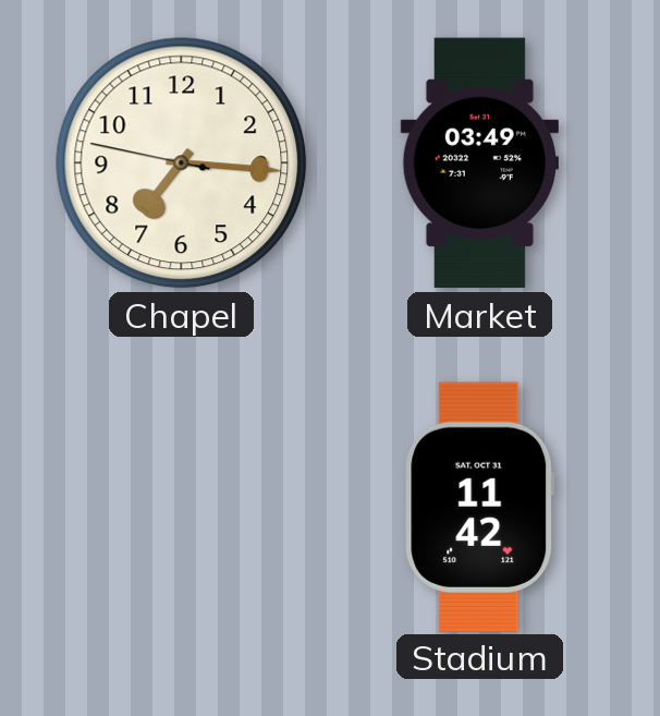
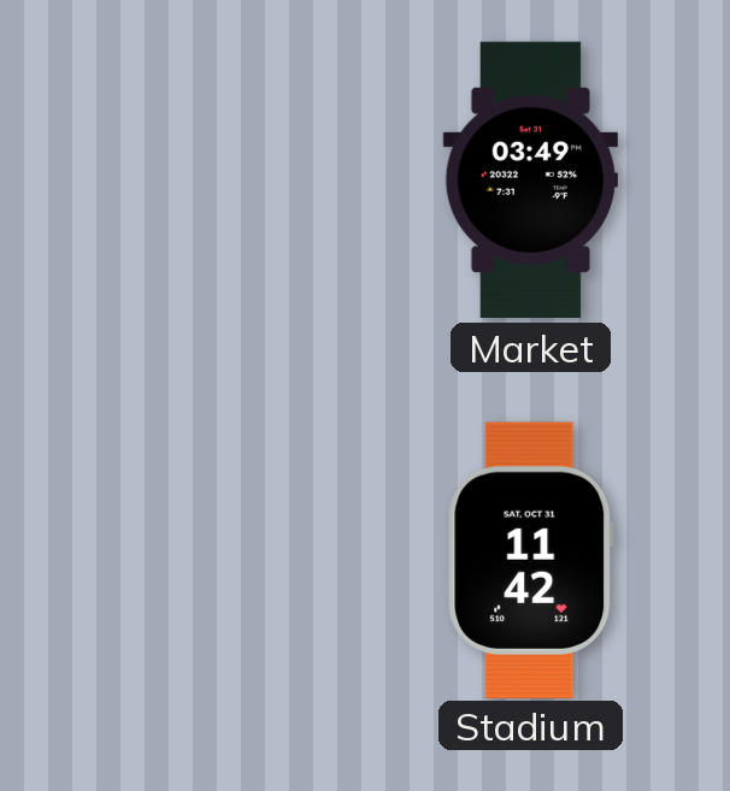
Chapel: 7:15 -> none
